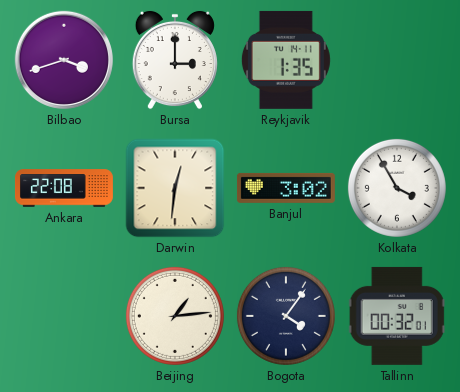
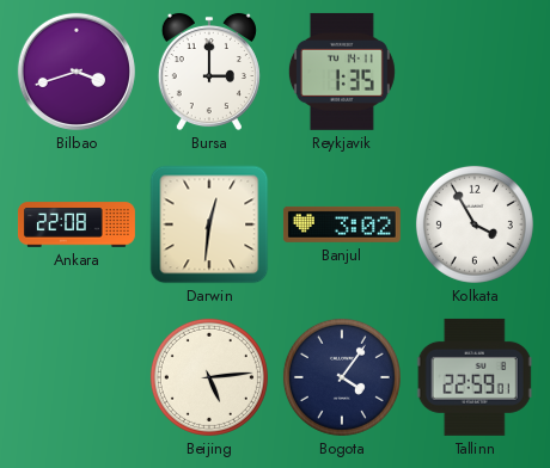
Beijing: 1:14 -> 5:14
Tallinn: 00:32 -> 22:59
